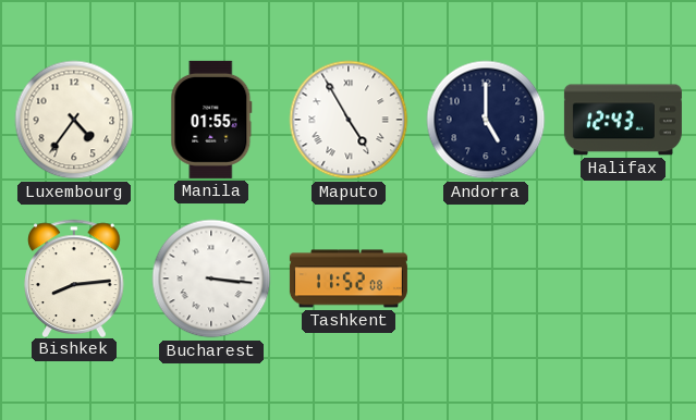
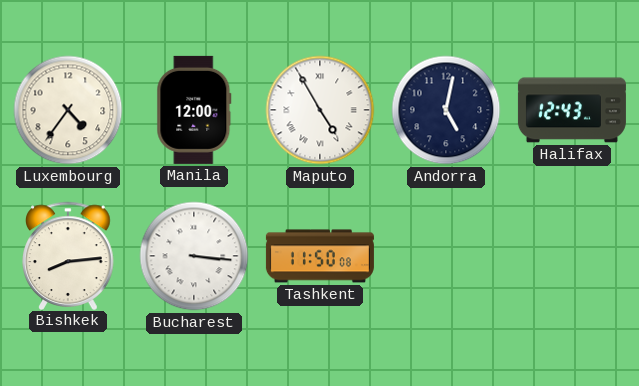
Manila: 01:55 -> 12:00
Andorra: 5:00 -> 5:02
Tashkent: 11:52 -> 11:50
